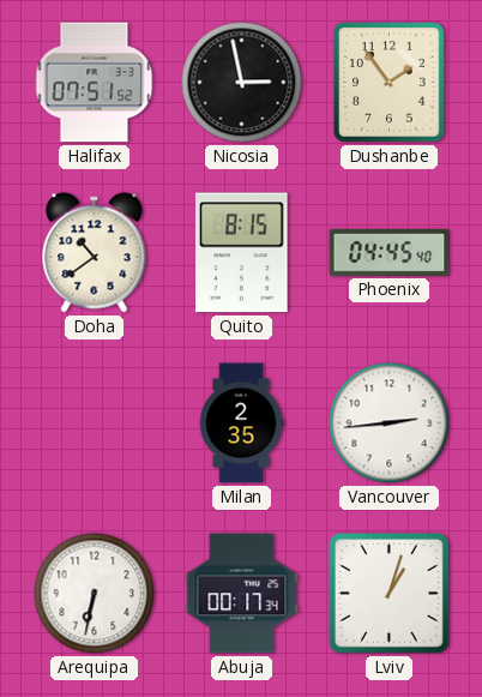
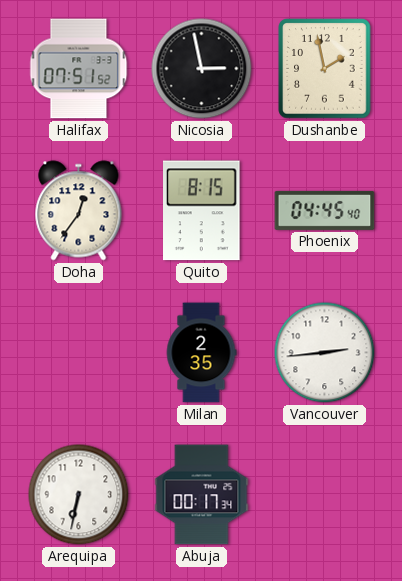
Dushanbe: 1:54 -> 1:58
Doha: 10:39 -> 12:36
Lviv: 1:03 -> none
